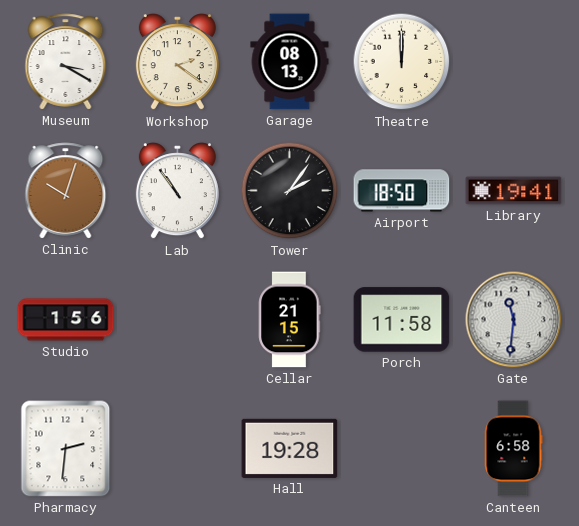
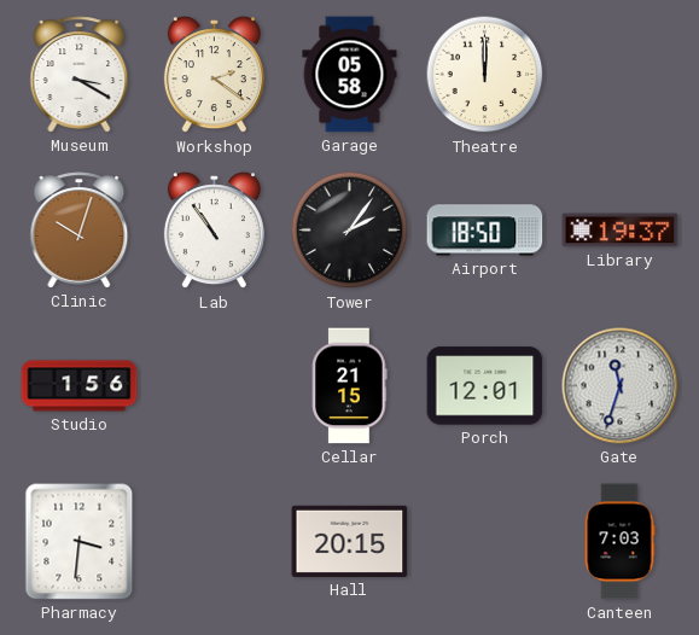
Garage: 08:13 -> 05:58
Library: 19:41 -> 19:37
Porch: 11:58 -> 12:01
Gate: 11:31 -> 11:33
Pharmacy: 2:31 -> 3:31
Hall: 19:28 -> 20:15
Canteen: 6:58 -> 7:03
